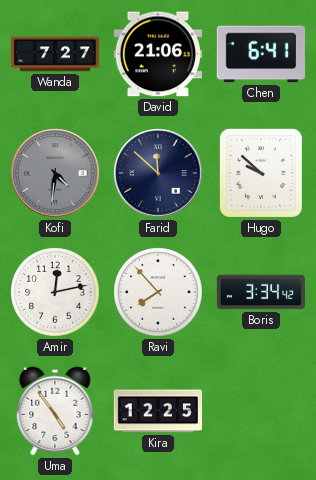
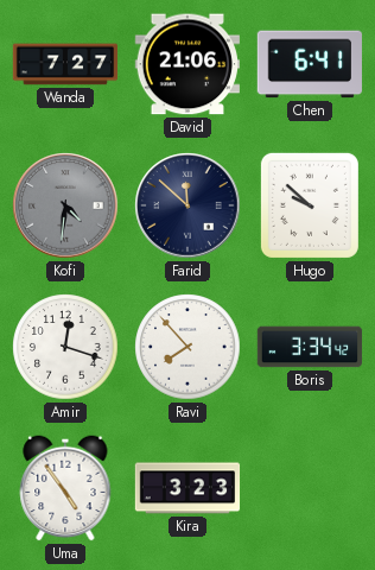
Amir: 12:13 -> 12:18
Kira: 12:25 -> 3:23
